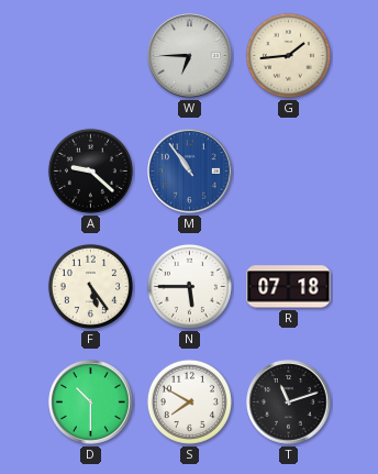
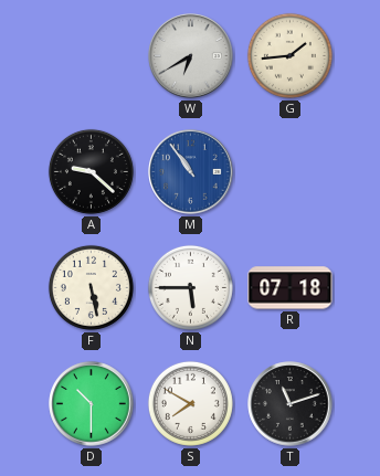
W: 6:45 -> 6:40
F: 5:24 -> 5:28
